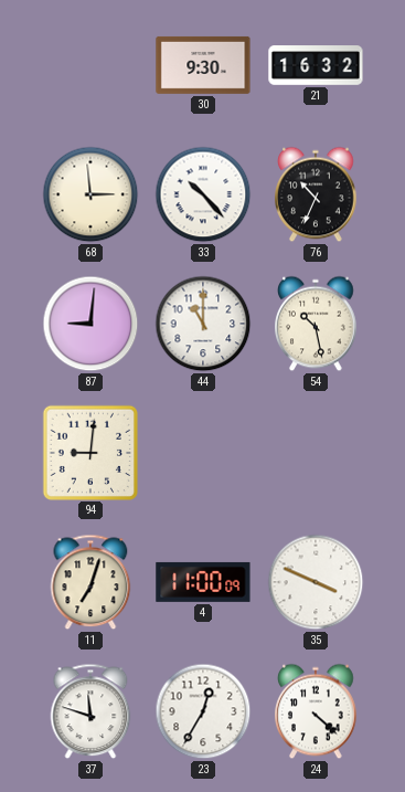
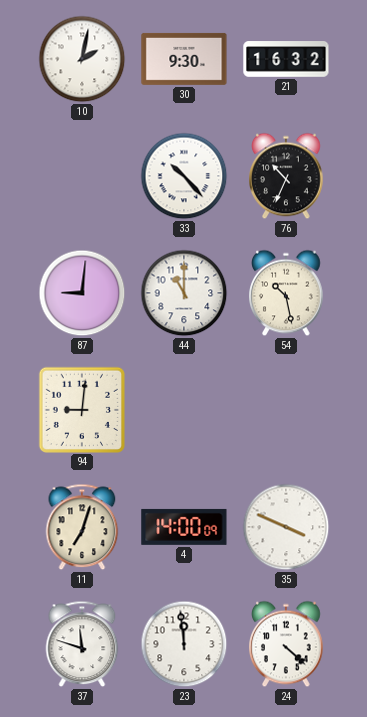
10: none -> 2:02
68: 2:59 -> none
4: 11:00 -> 14:00
23: 12:35 -> 11:59
